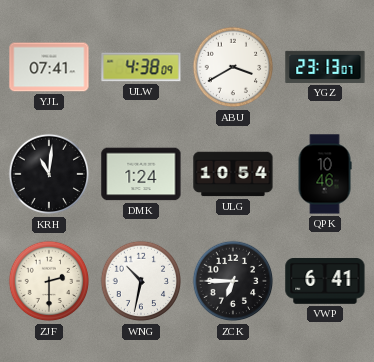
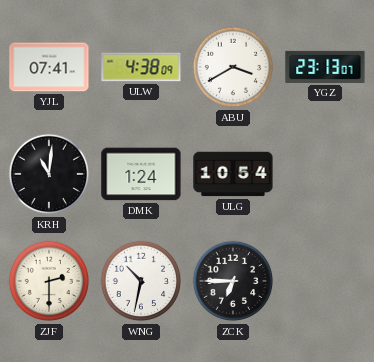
QPK: 10:46 -> none
VWP: 6:41 -> none
